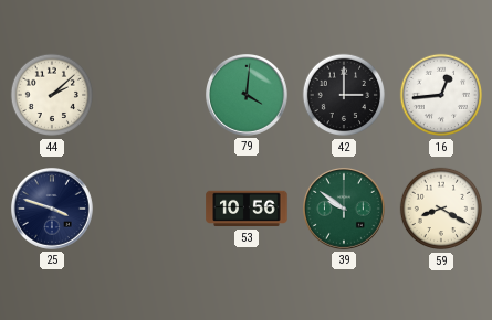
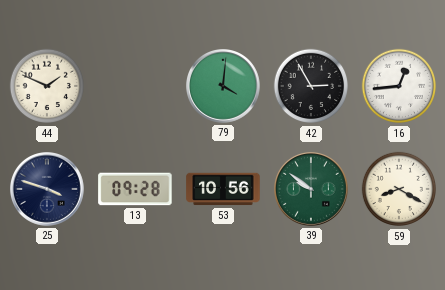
44: 2:08 -> 1:49
42: 3:00 -> 2:55
13: none -> 09:28
